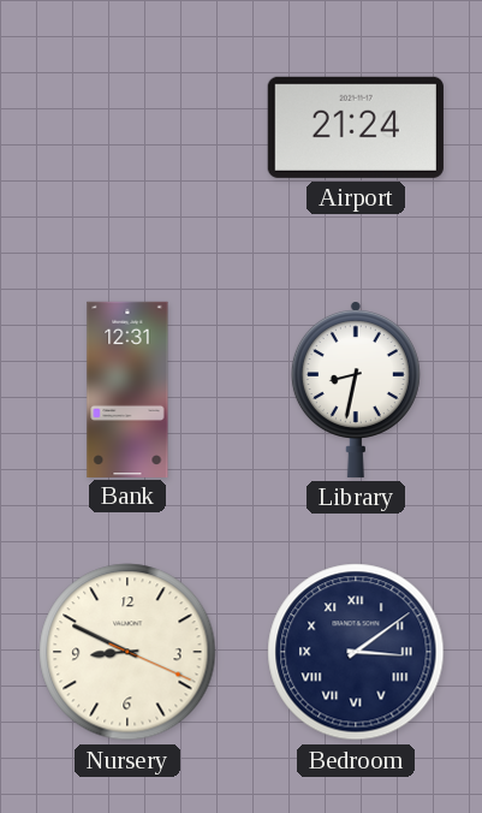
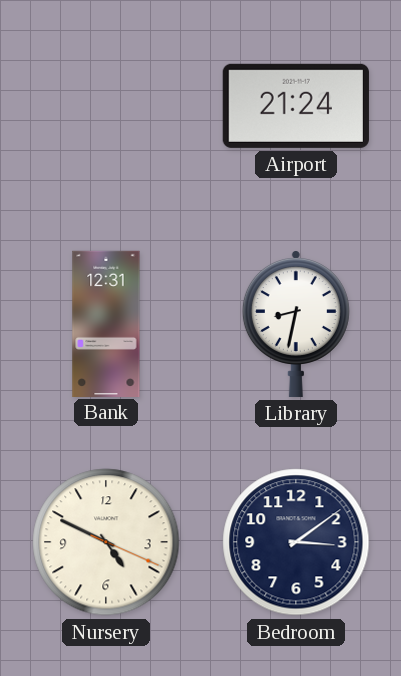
Nursery: 8:49 -> 4:49
Bedroom numerals: Roman -> Arabic
